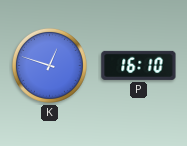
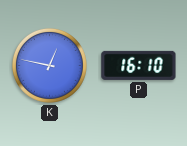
K: 12:48 -> 12:47
